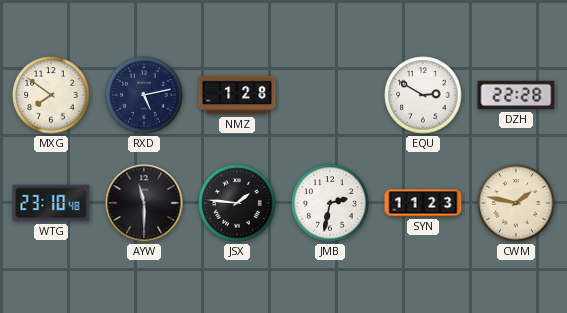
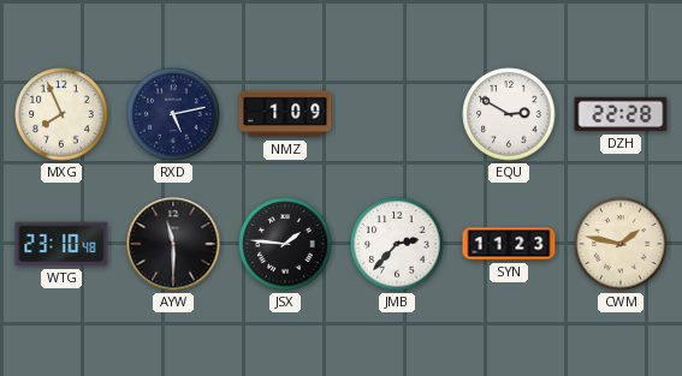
MXG: 7:51 -> 7:56
NMZ: 1:28 -> 1:09
JMB: 2:32 -> 2:37
